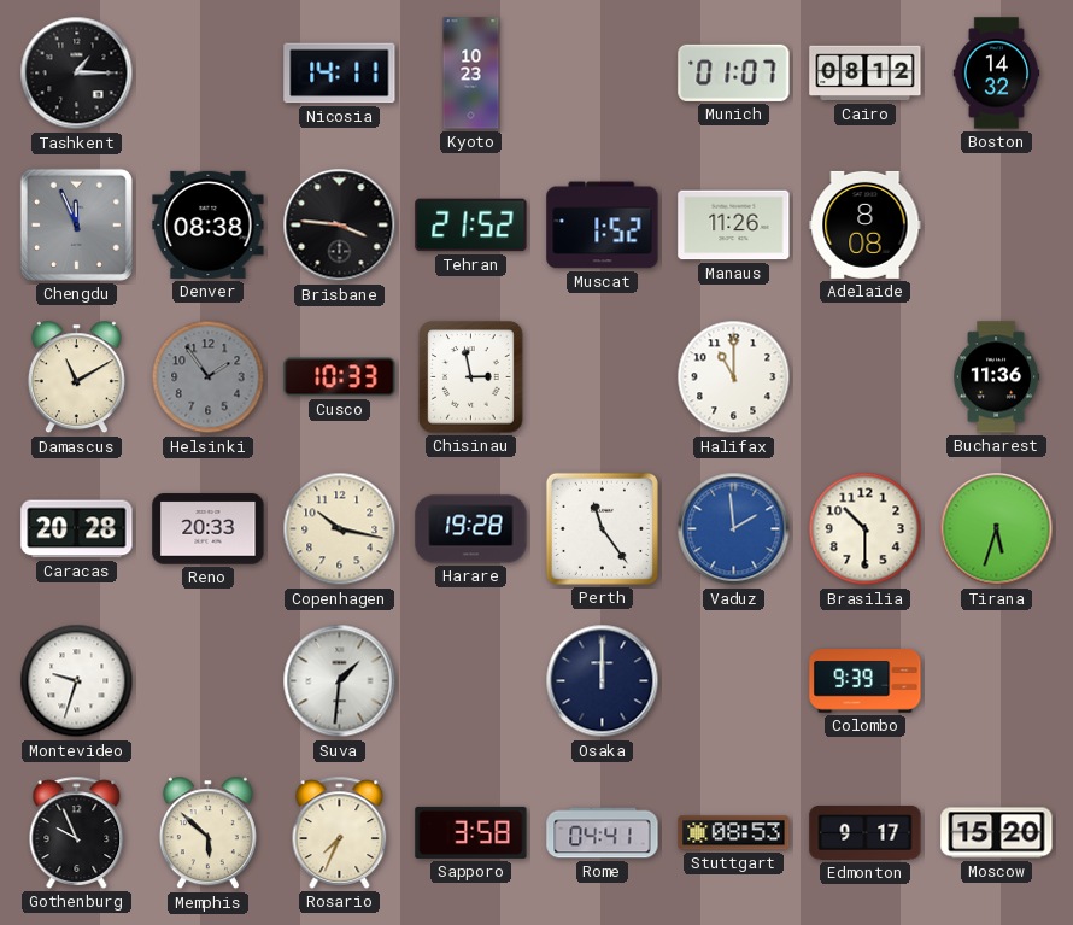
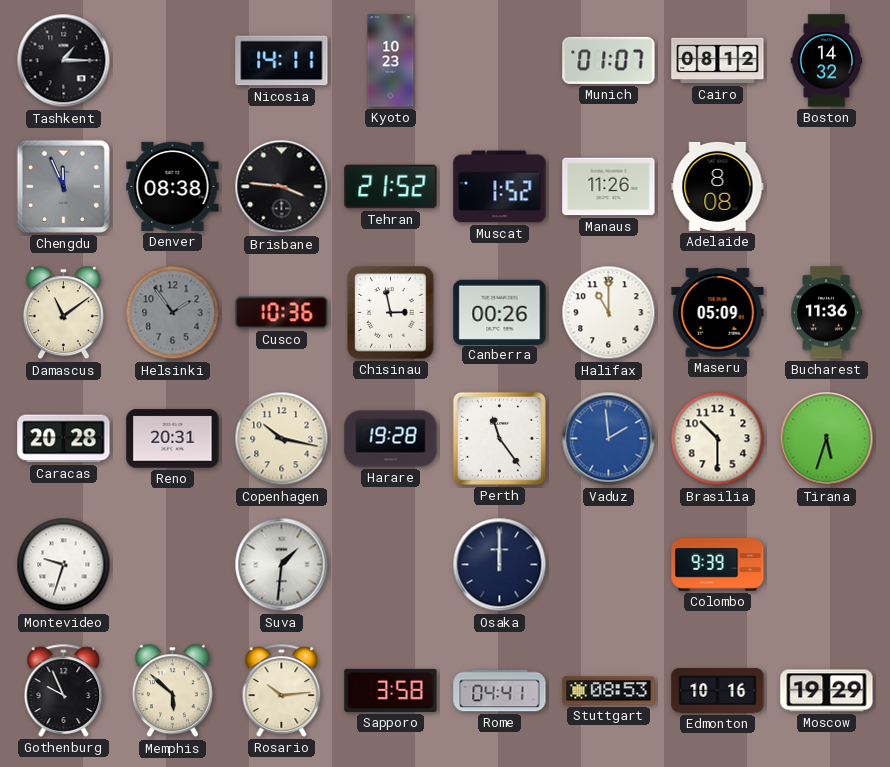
Damascus: 11:10 -> 11:09
Cusco: 10:33 -> 10:36
Canberra: none -> 00:26
Maseru: none -> 05:09
Reno: 20:33 -> 20:31
Rosario: 7:34 -> 10:14
Edmonton: 9:17 -> 10:16
Moscow: 15:20 -> 19:29
